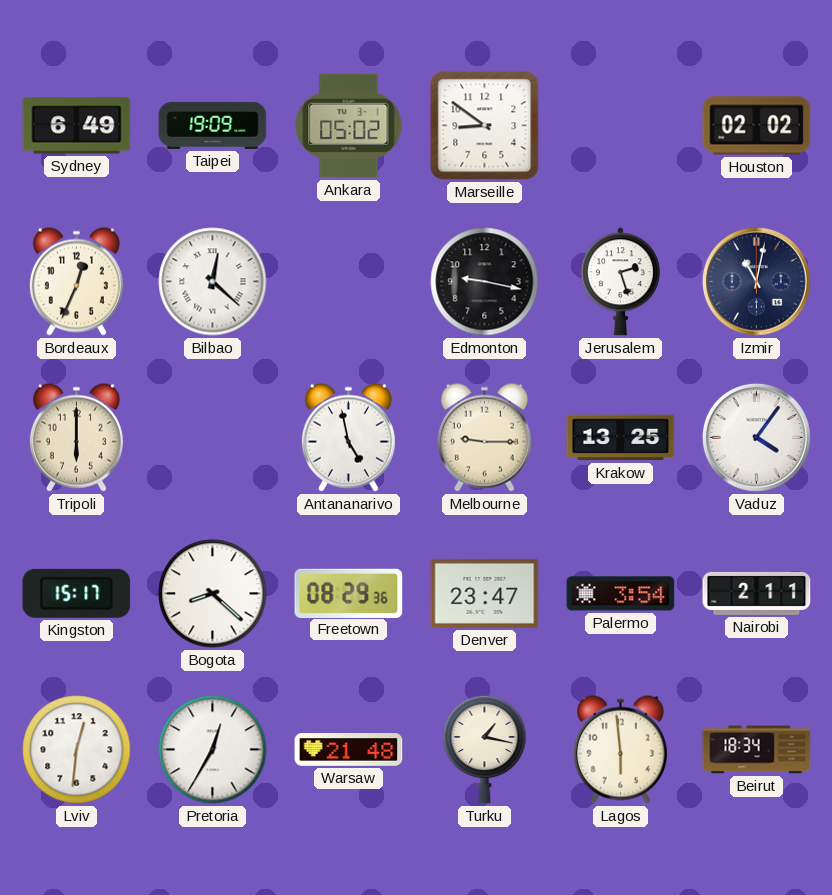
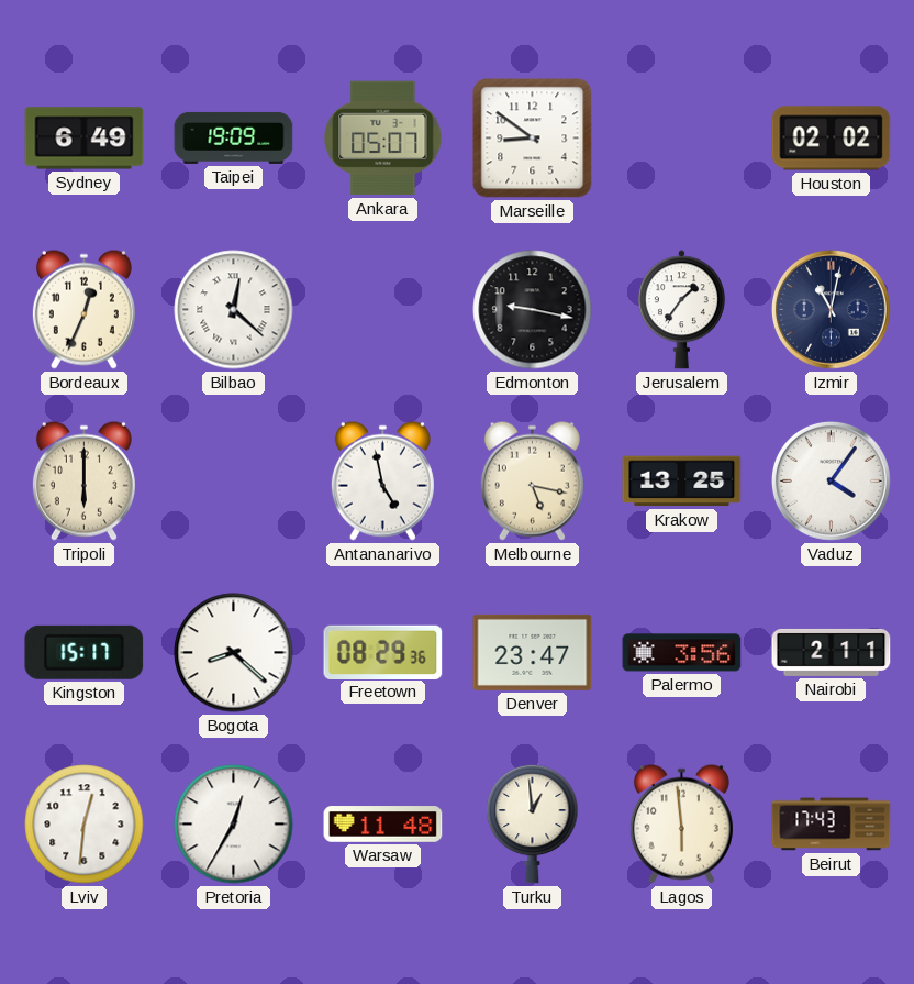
Ankara: 05:02 -> 05:07
Jerusalem: 2:27 -> 1:36
Melbourne: 9:15 -> 5:17
Palermo: 3:54 -> 3:56
Warsaw: 21:48 -> 11:48
Turku: 1:17 -> 12:59
Beirut: 18:34 -> 17:43
